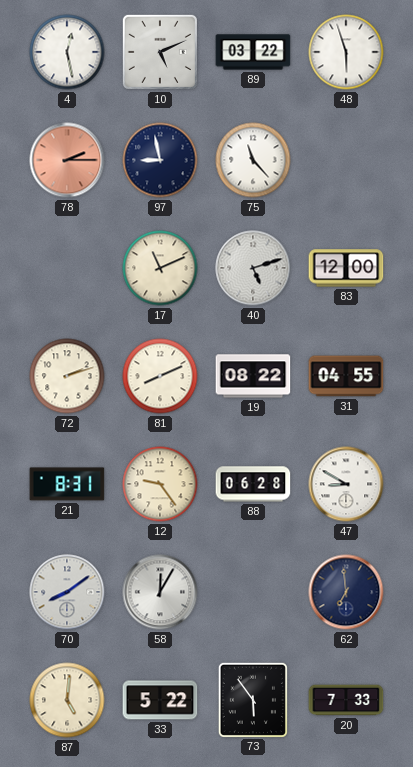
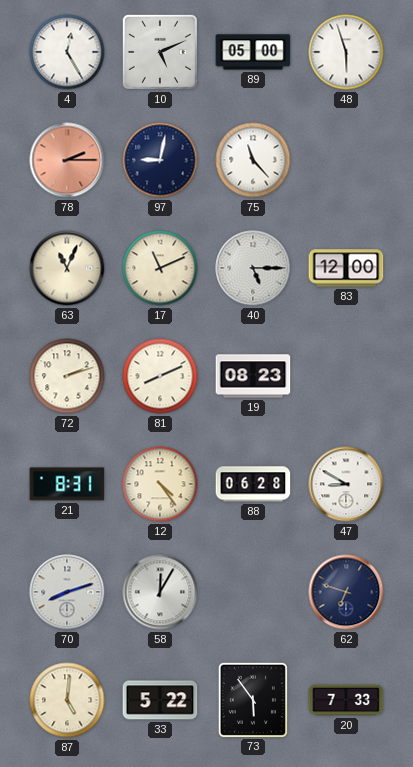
4: 12:28 -> 12:25
89: 03:22 -> 05:00
97: 8:58 -> 9:02
63: none -> 11:04
40: 5:12 -> 5:15
19: 08:22 -> 08:23
31: 04:55 -> none
12: 9:24 -> 4:24
70: 8:09 -> 8:12
62: 6:59 -> 6:48
